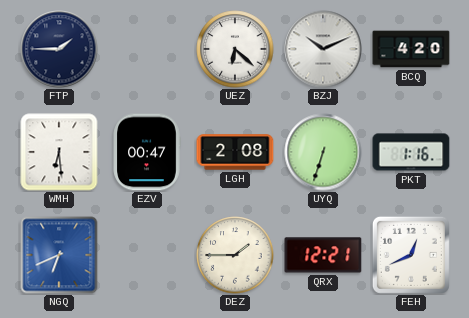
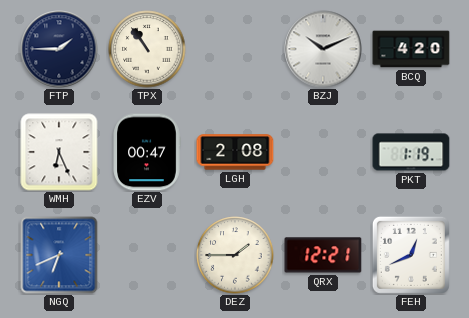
TPX: none -> 10:54
UEZ: 6:22 -> none
WMH: 6:29 -> 6:26
UYQ: 6:33 -> none
PKT: 1:16 -> 1:19
